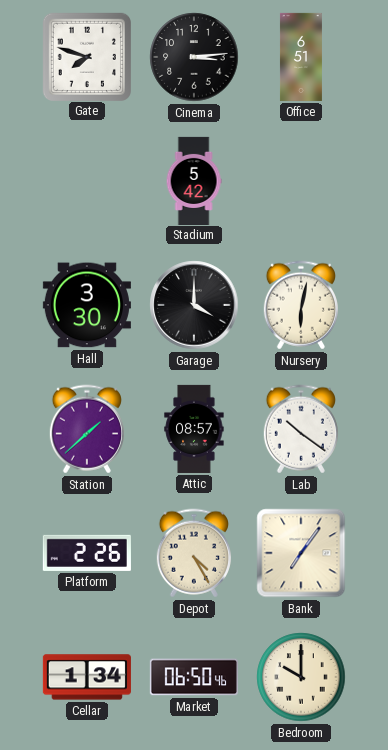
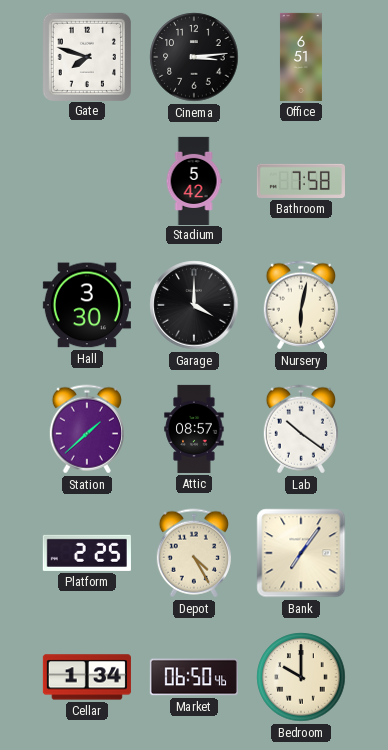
Bathroom: none -> 7:58
Platform: 2:26 -> 2:25
